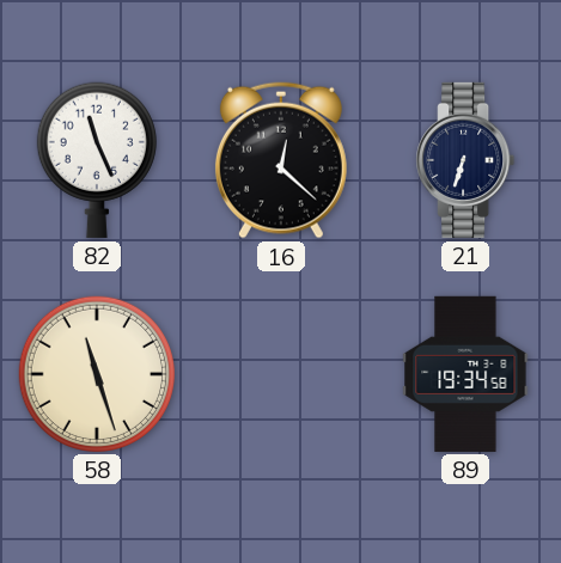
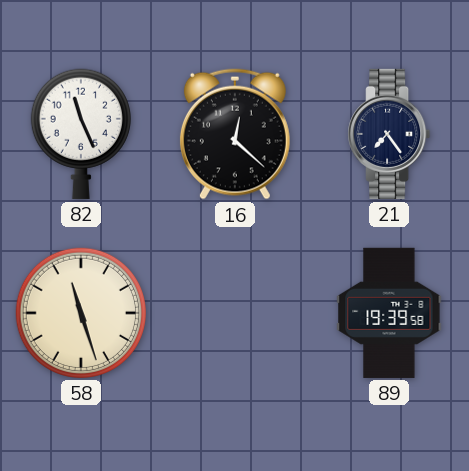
21: 6:33 -> 7:24
89: 19:34 -> 19:39
